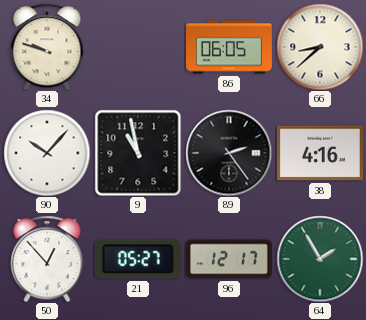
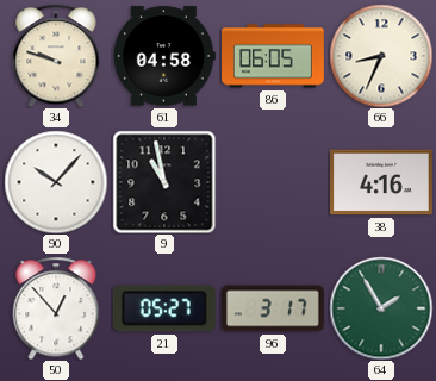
61: none -> 04:58
66: 8:38 -> 8:34
89: 2:24 -> none
96: 12:17 -> 3:17
